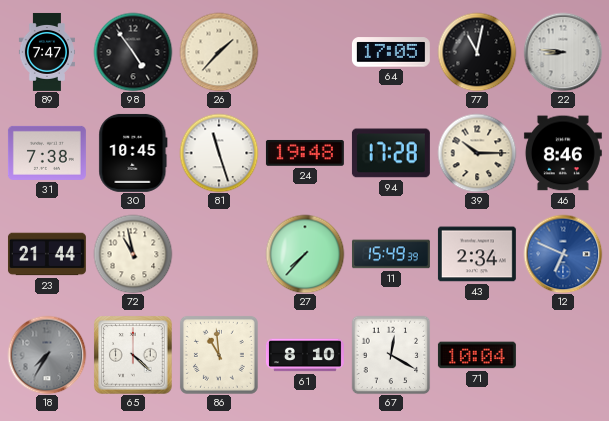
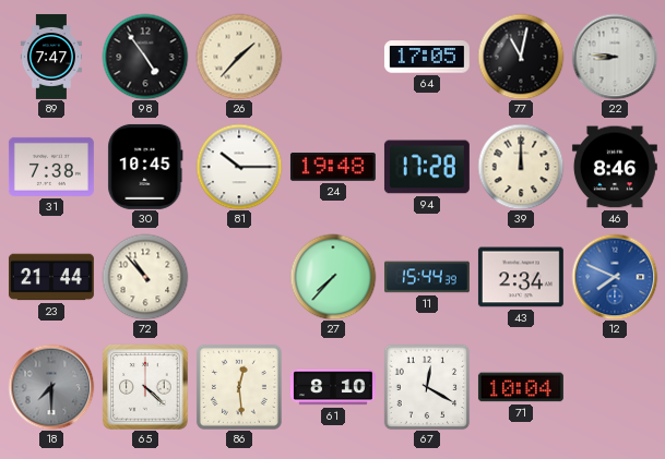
81: 11:27 -> 10:15
39: 10:15 -> 12:00
72: 10:58 -> 10:53
11: 15:49 -> 15:44
12: 6:49 -> 7:49
18: 7:35 -> 7:30
86: 10:59 -> 12:29
